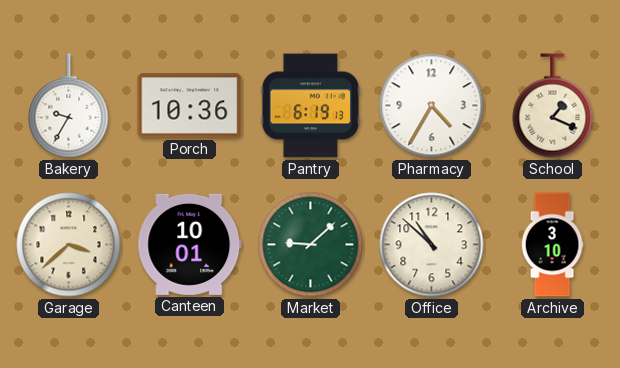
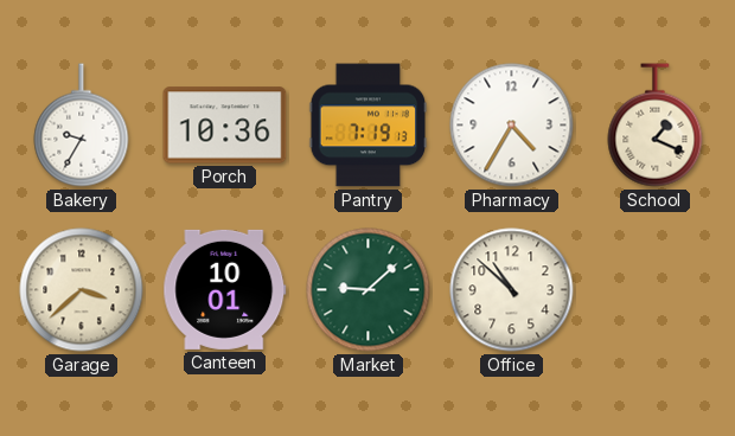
Pantry: 6:19 -> 7:19
Archive: 3:10 -> none
